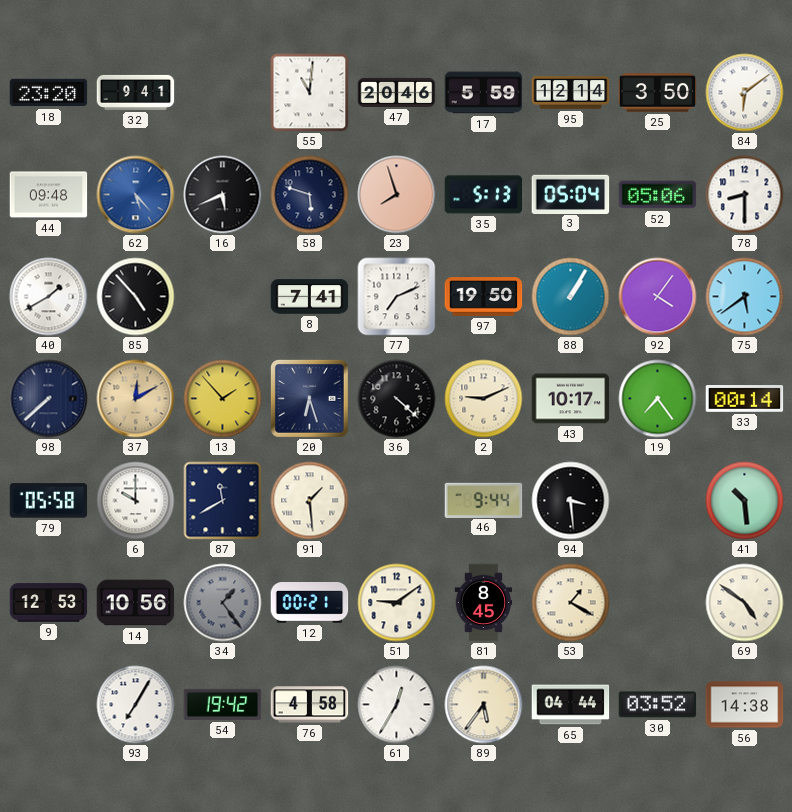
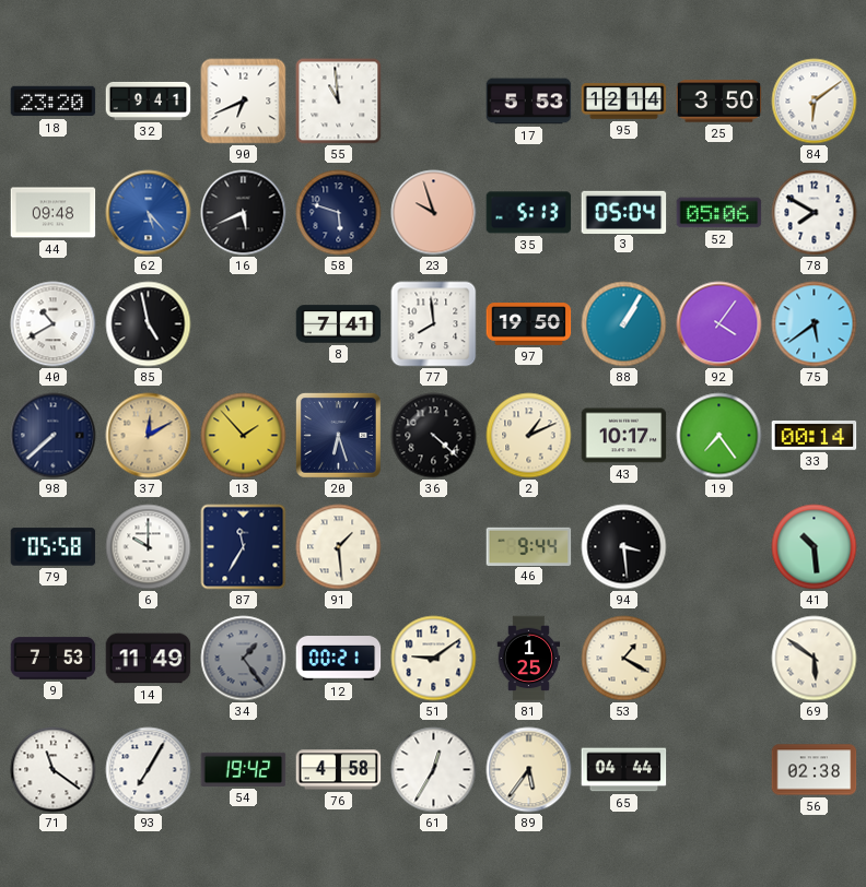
90: none -> 6:41
55: 11:01 -> 10:59
47: 20:46 -> none
17: 5:59 -> 5:53
23: 7:57 -> 9:57
78: 8:30 -> 7:50
40: 1:40 -> 10:40
85: 4:53 -> 4:58
77: 7:11 -> 7:59
2: 9:11 -> 1:11
87: 11:40 -> 11:35
9: 12:53 -> 7:53
14: 10:56 -> 11:49
81: 8:45 -> 1:25
69: 4:51 -> 5:51
71: none -> 11:21
30: 03:52 -> none
56: 14:38 -> 02:38
